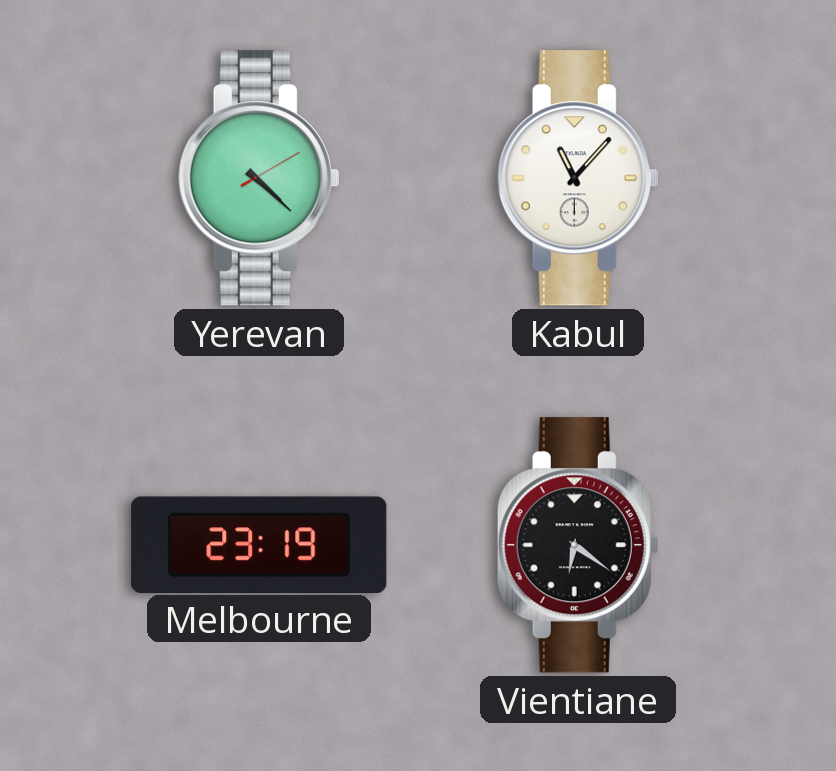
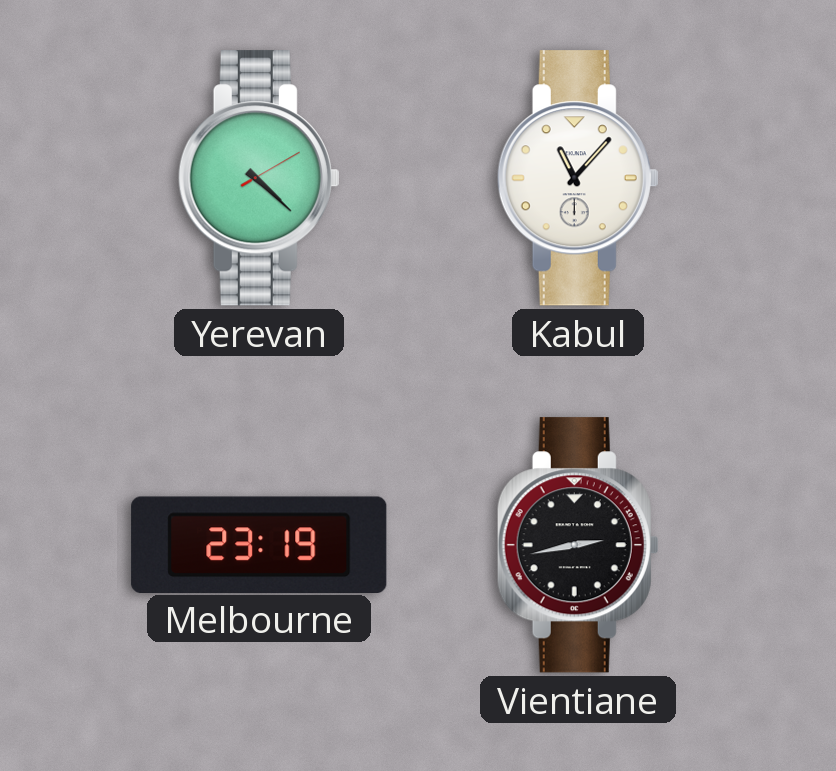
Vientiane: 6:21 -> 2:43
